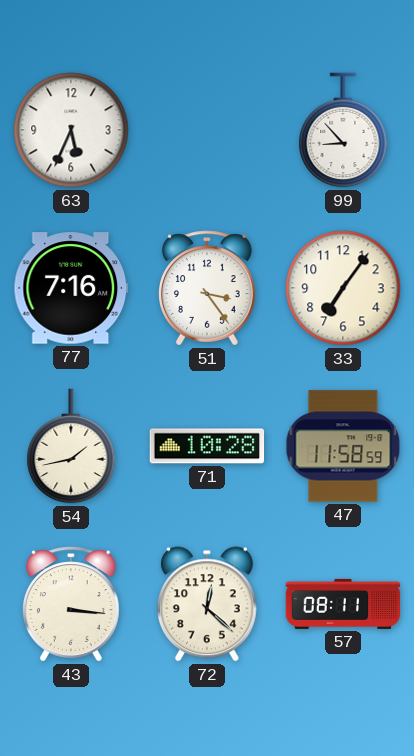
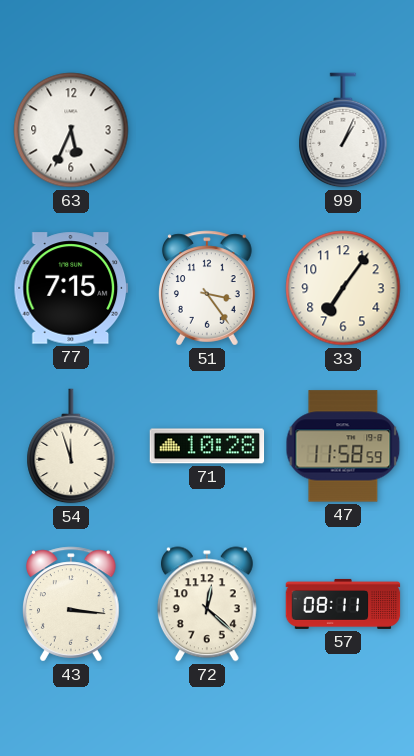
99: 8:53 -> 1:04
77: 7:16 -> 7:15
54: 1:43 -> 11:57
